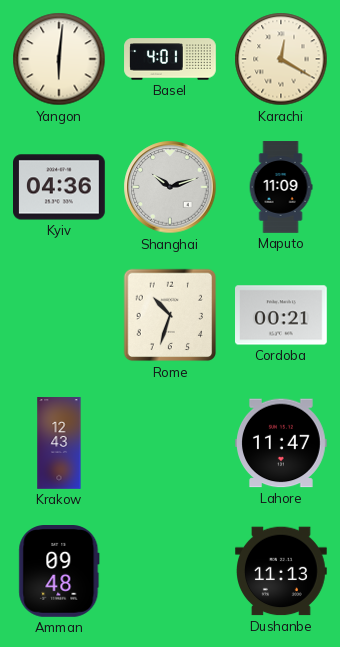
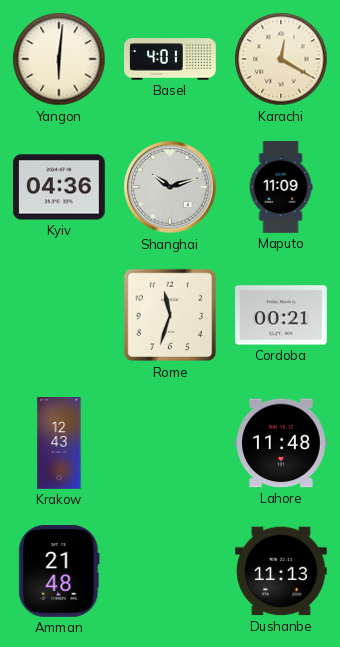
Rome: 10:33 -> 11:33
Lahore: 11:47 -> 11:48
Amman: 09:48 -> 21:48
